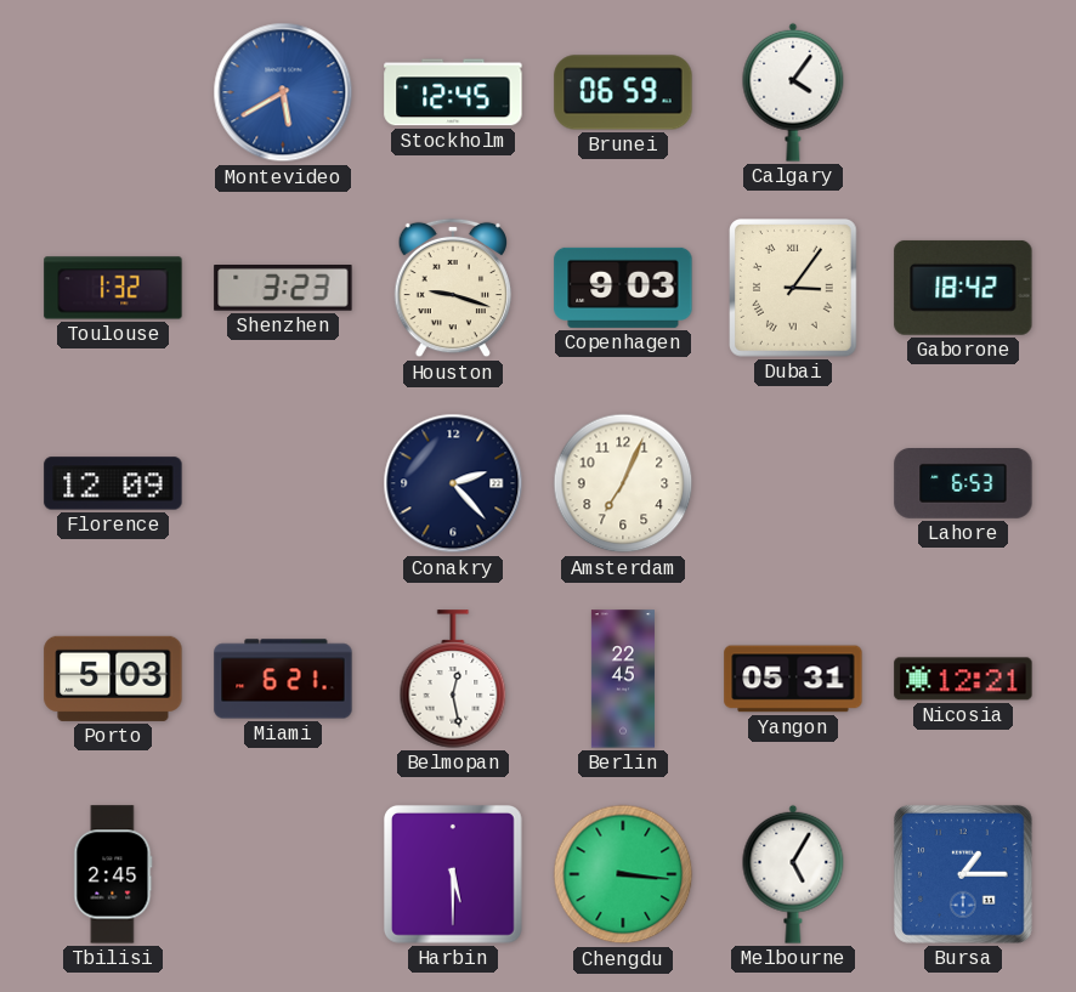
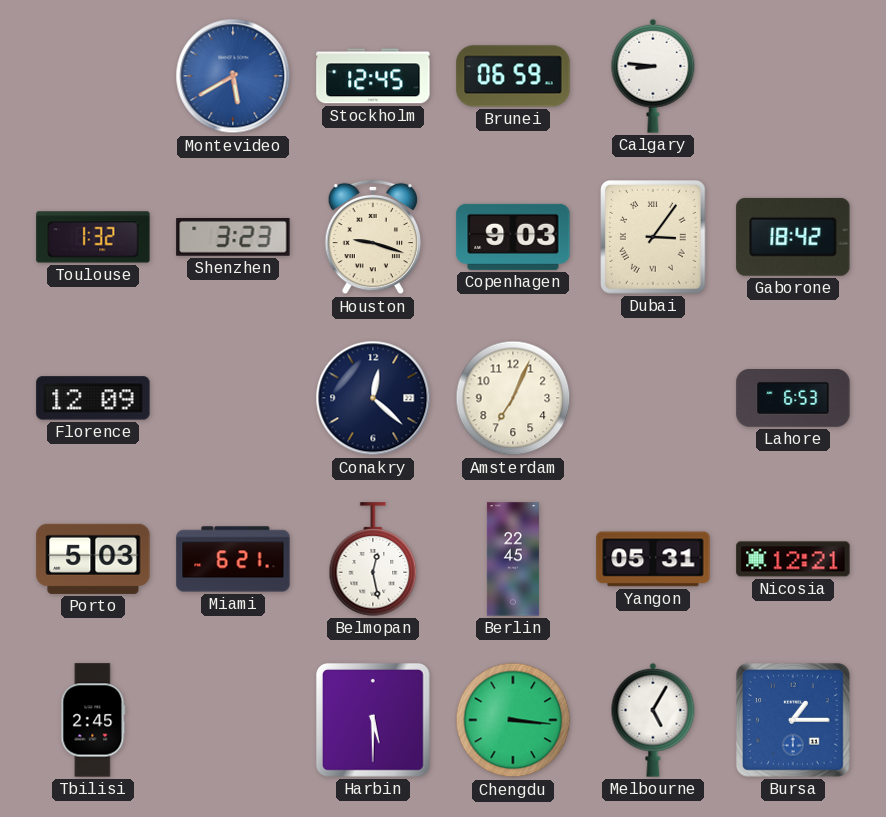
Calgary: 4:06 -> 8:46
Conakry: 2:23 -> 12:22
